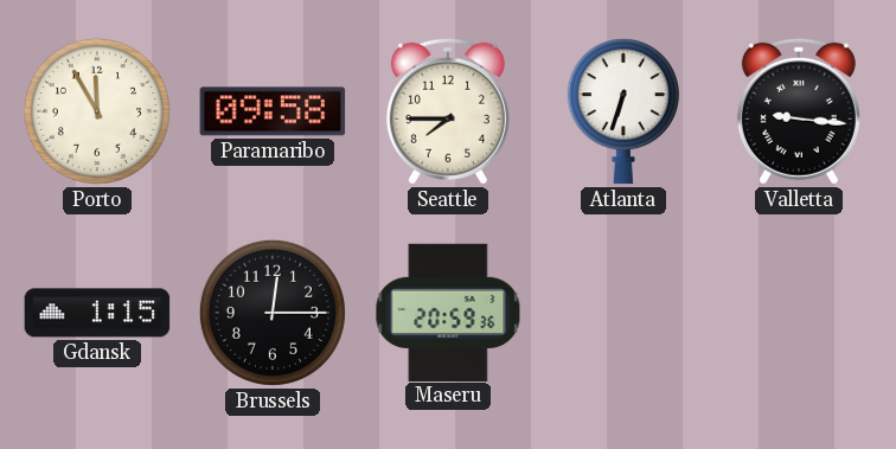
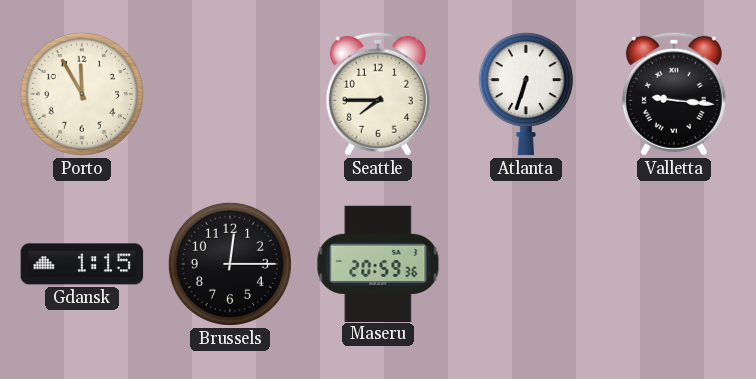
Paramaribo: 09:58 -> none
